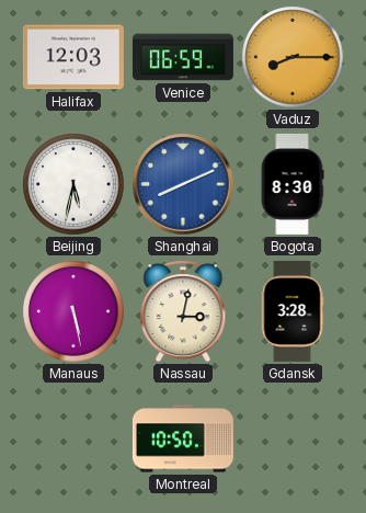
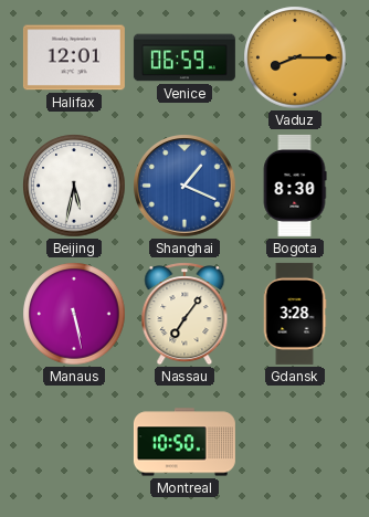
Halifax: 12:03 -> 12:01
Shanghai: 8:11 -> 1:19
Nassau: 3:02 -> 7:06
